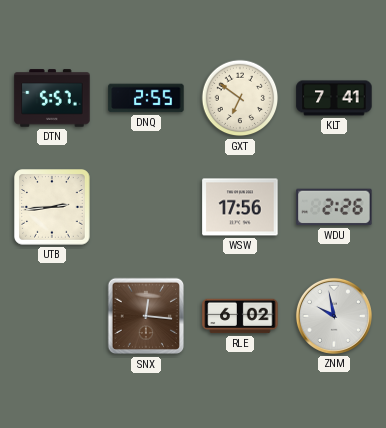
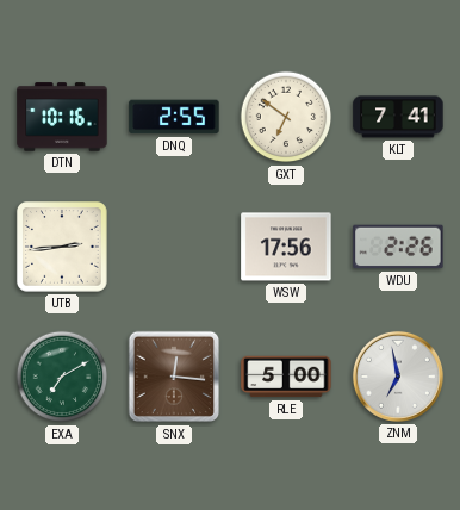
DTN: 5:57 -> 10:16
EXA: none -> 7:10
RLE: 6:02 -> 5:00
ZNM: 9:58 -> 6:58
